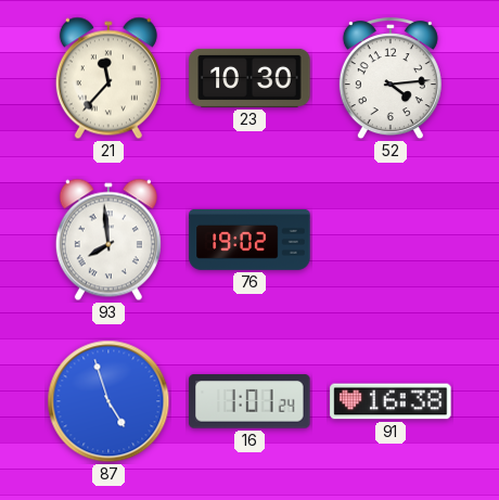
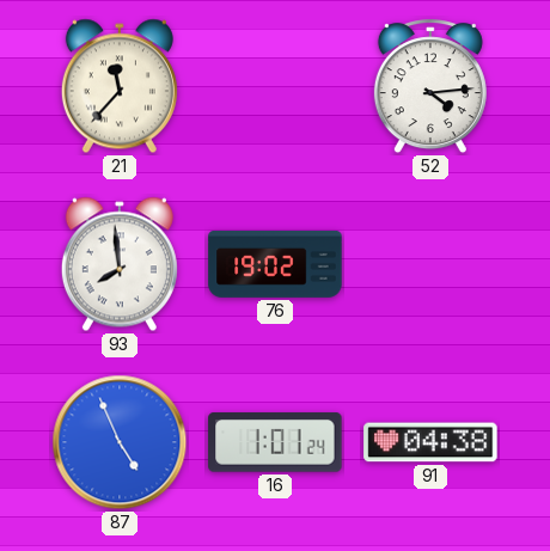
23: 10:30 -> none
87: 4:57 -> 4:56
91: 16:38 -> 04:38
